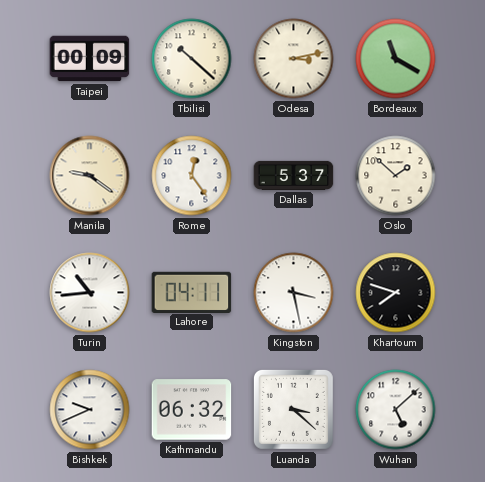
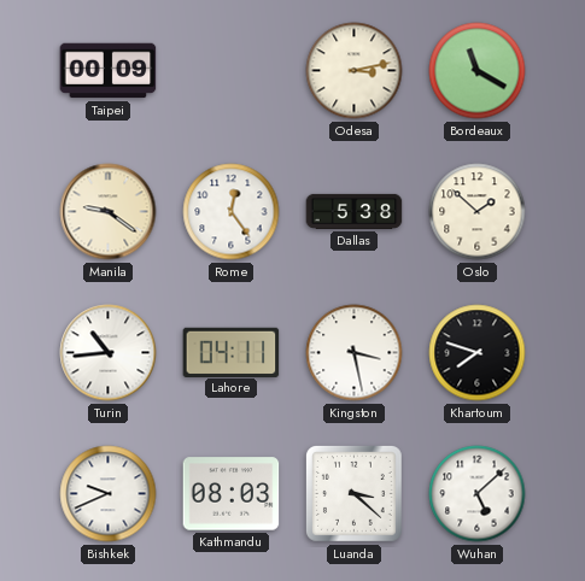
Tbilisi: 10:22 -> none
Dallas: 5:37 -> 5:38
Kathmandu: 06:32 -> 08:03
